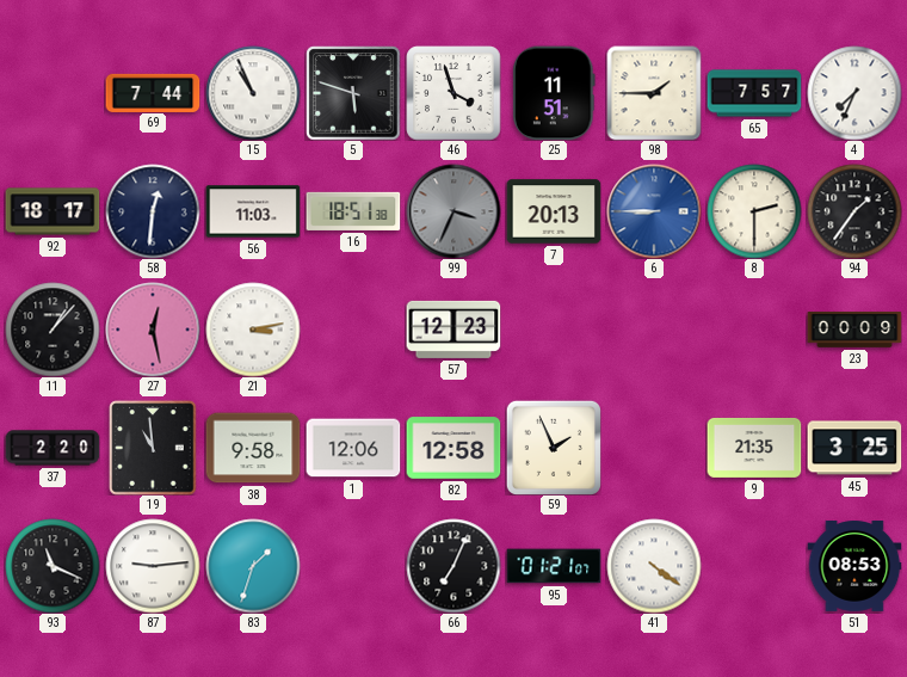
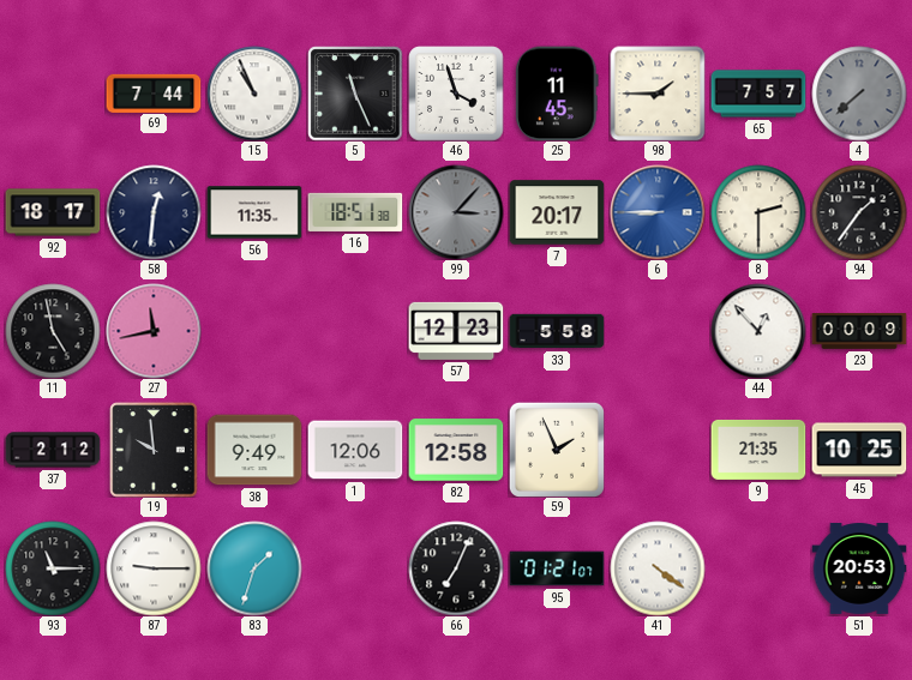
5: 5:48 -> 11:26
25: 11:51 -> 11:45
4: 7:34 -> 7:38
4 dial: white -> grey
56: 11:03 -> 11:35
99: 3:34 -> 3:07
7: 20:13 -> 20:17
11: 1:07 -> 4:58
27: 12:28 -> 11:43
21: 3:13 -> none
33: none -> 5:58
44: none -> 12:53
37: 2:20 -> 2:12
19: 10:59 -> 9:59
38: 9:58 -> 9:49
45: 3:25 -> 10:25
93: 11:19 -> 11:15
87: 9:14 -> 9:15
51: 08:53 -> 20:53
